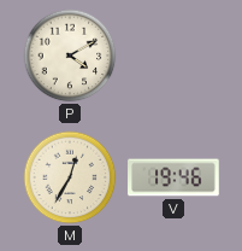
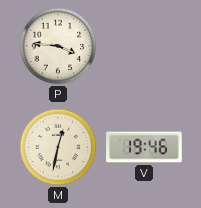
P: 4:10 -> 3:46
M: 12:35 -> 12:32
